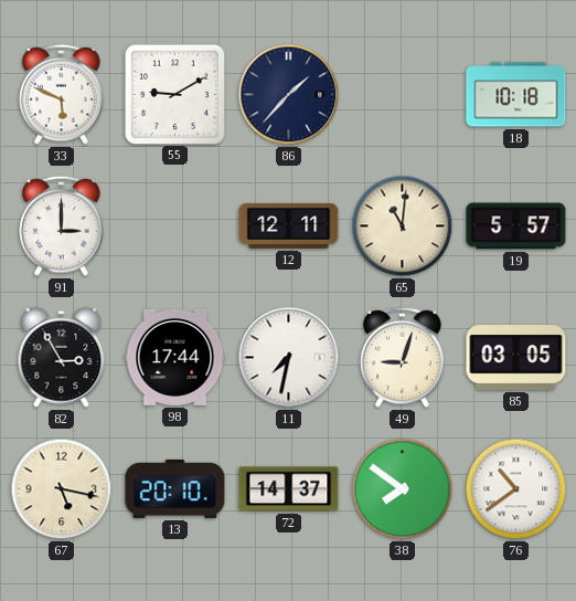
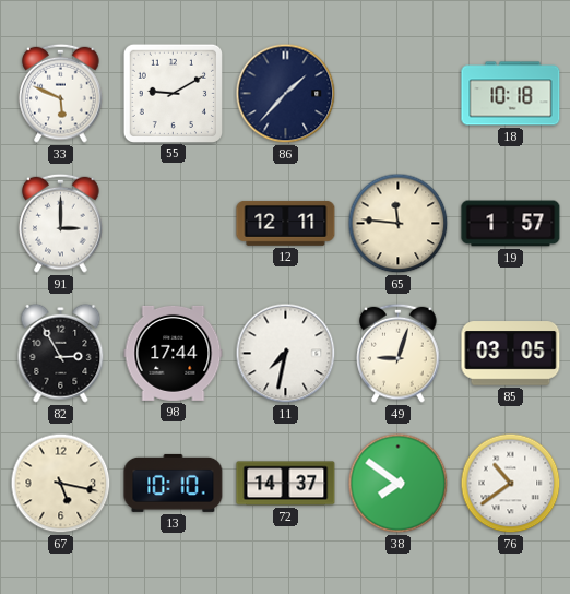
65: 11:01 -> 11:46
19: 5:57 -> 1:57
13: 20:10 -> 10:10
